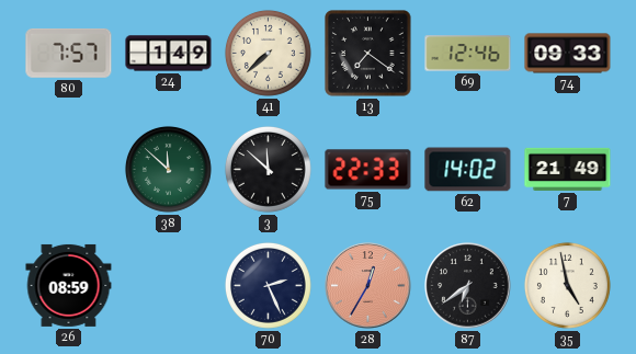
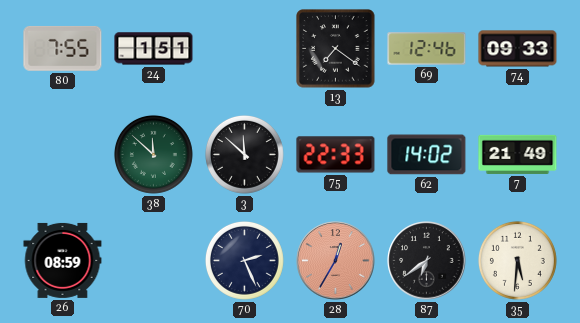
80: 7:57 -> 7:55
24: 1:49 -> 1:51
41: 7:38 -> none
35: 4:58 -> 5:31
